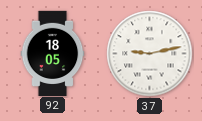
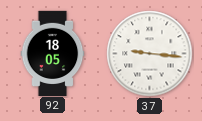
37: 9:13 -> 9:16
